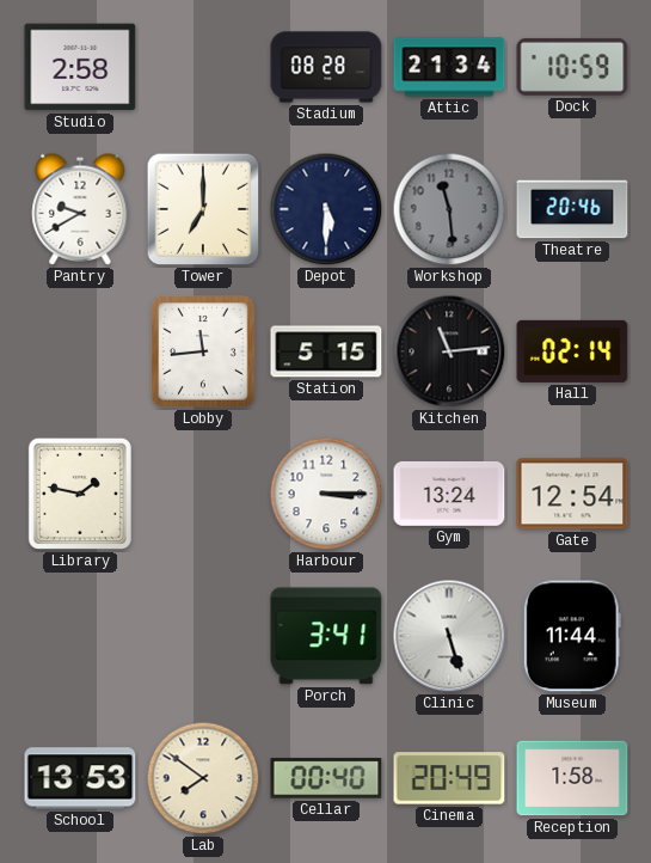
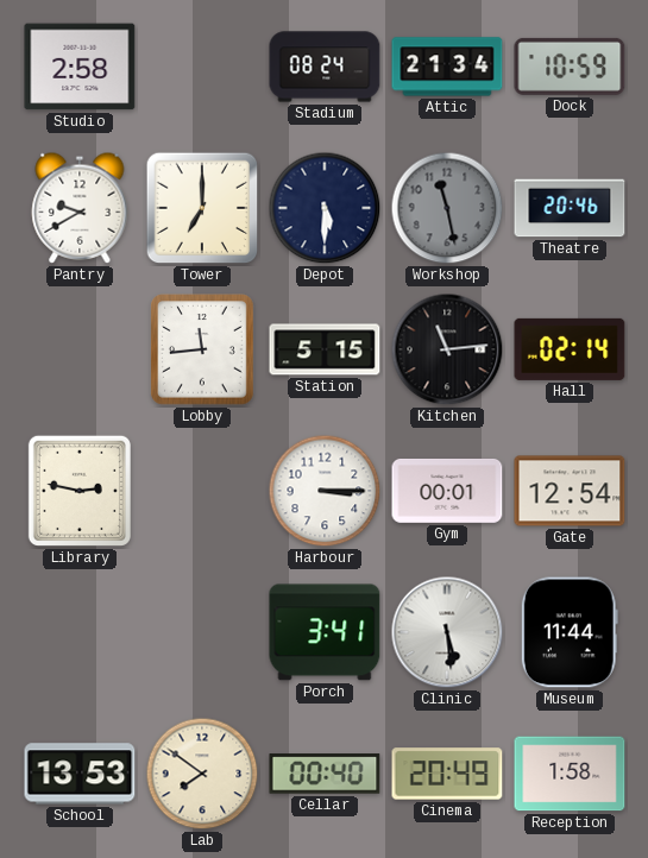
Stadium: 08:28 -> 08:24
Workshop: 11:29 -> 11:28
Library: 1:47 -> 2:47
Gym: 13:24 -> 00:01
Clinic: 5:27 -> 5:29
